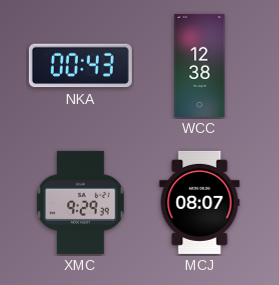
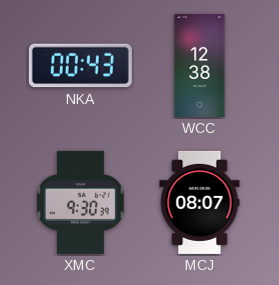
XMC: 9:29 -> 9:30
